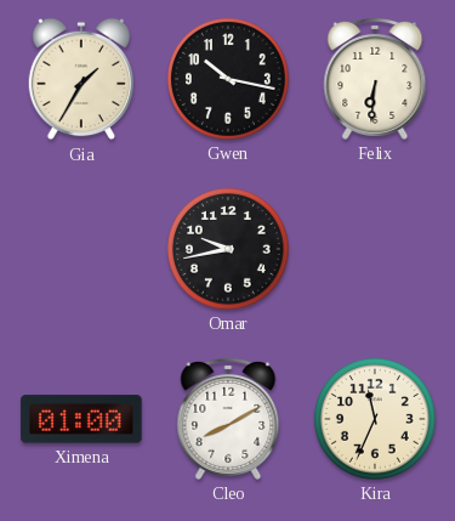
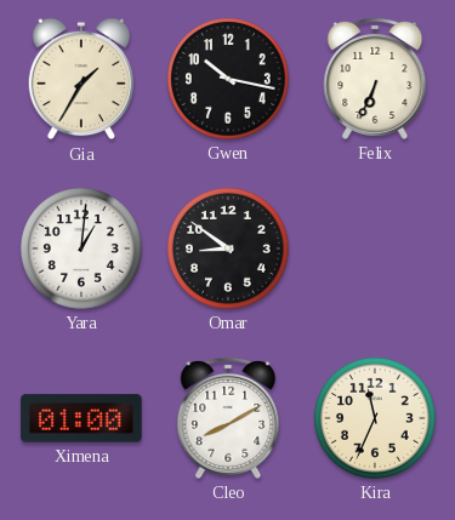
Felix: 6:31 -> 6:34
Yara: none -> 1:01
Omar: 9:43 -> 8:51
